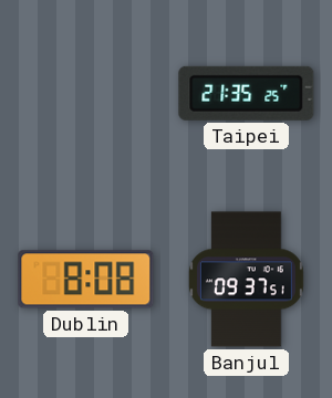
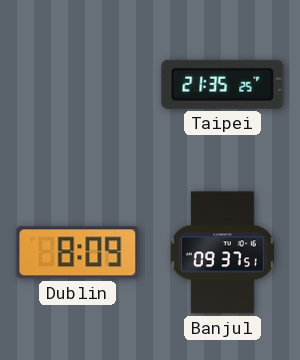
Dublin: 8:08 -> 8:09
